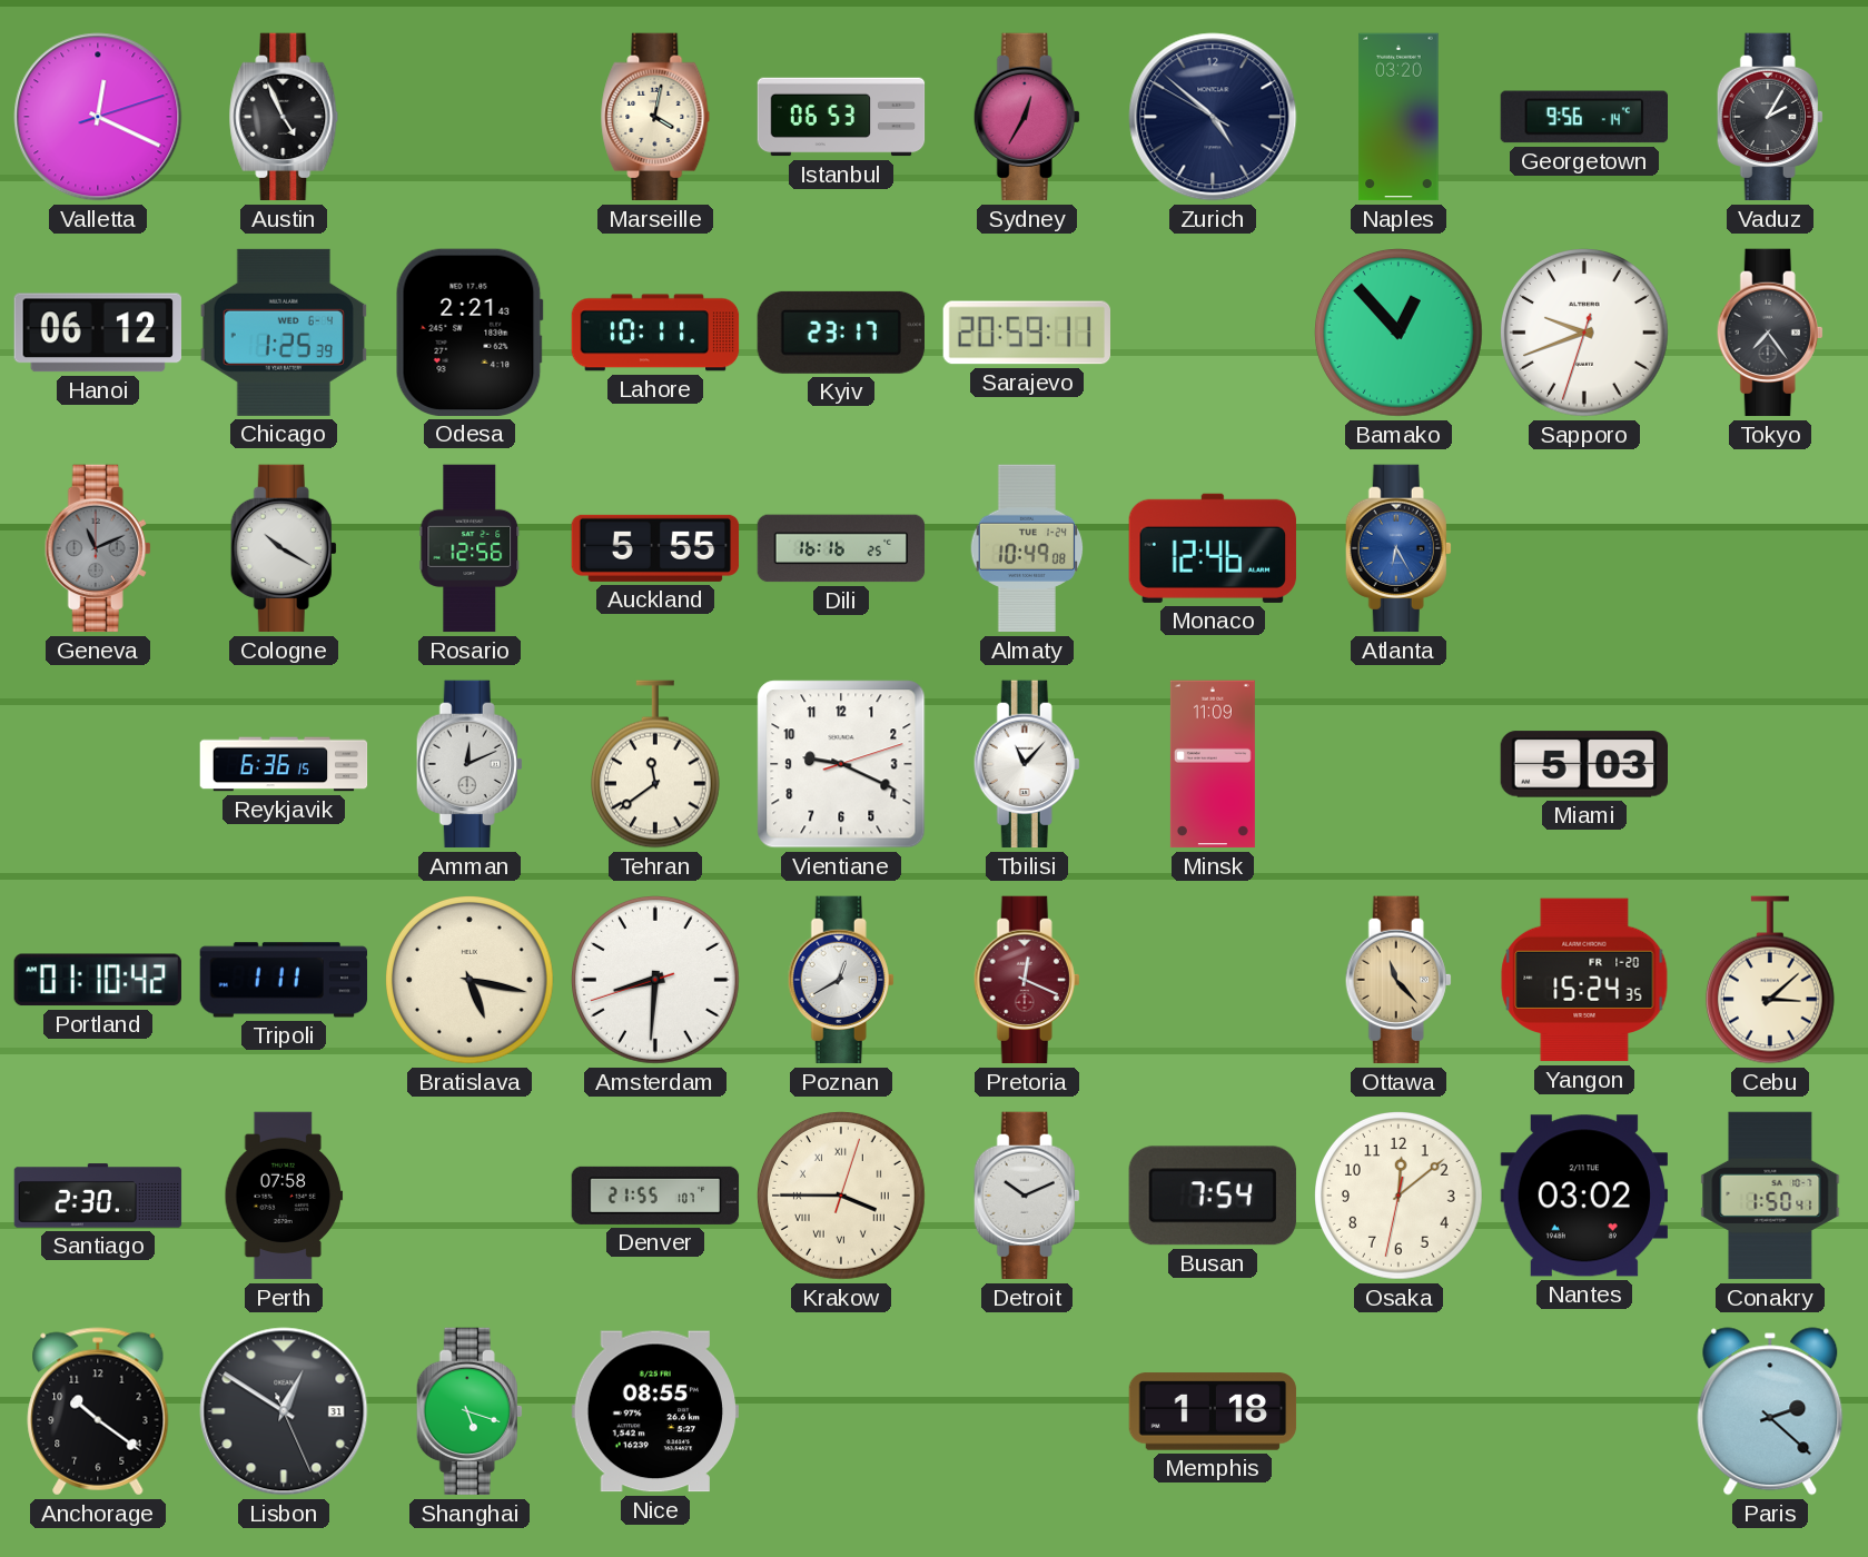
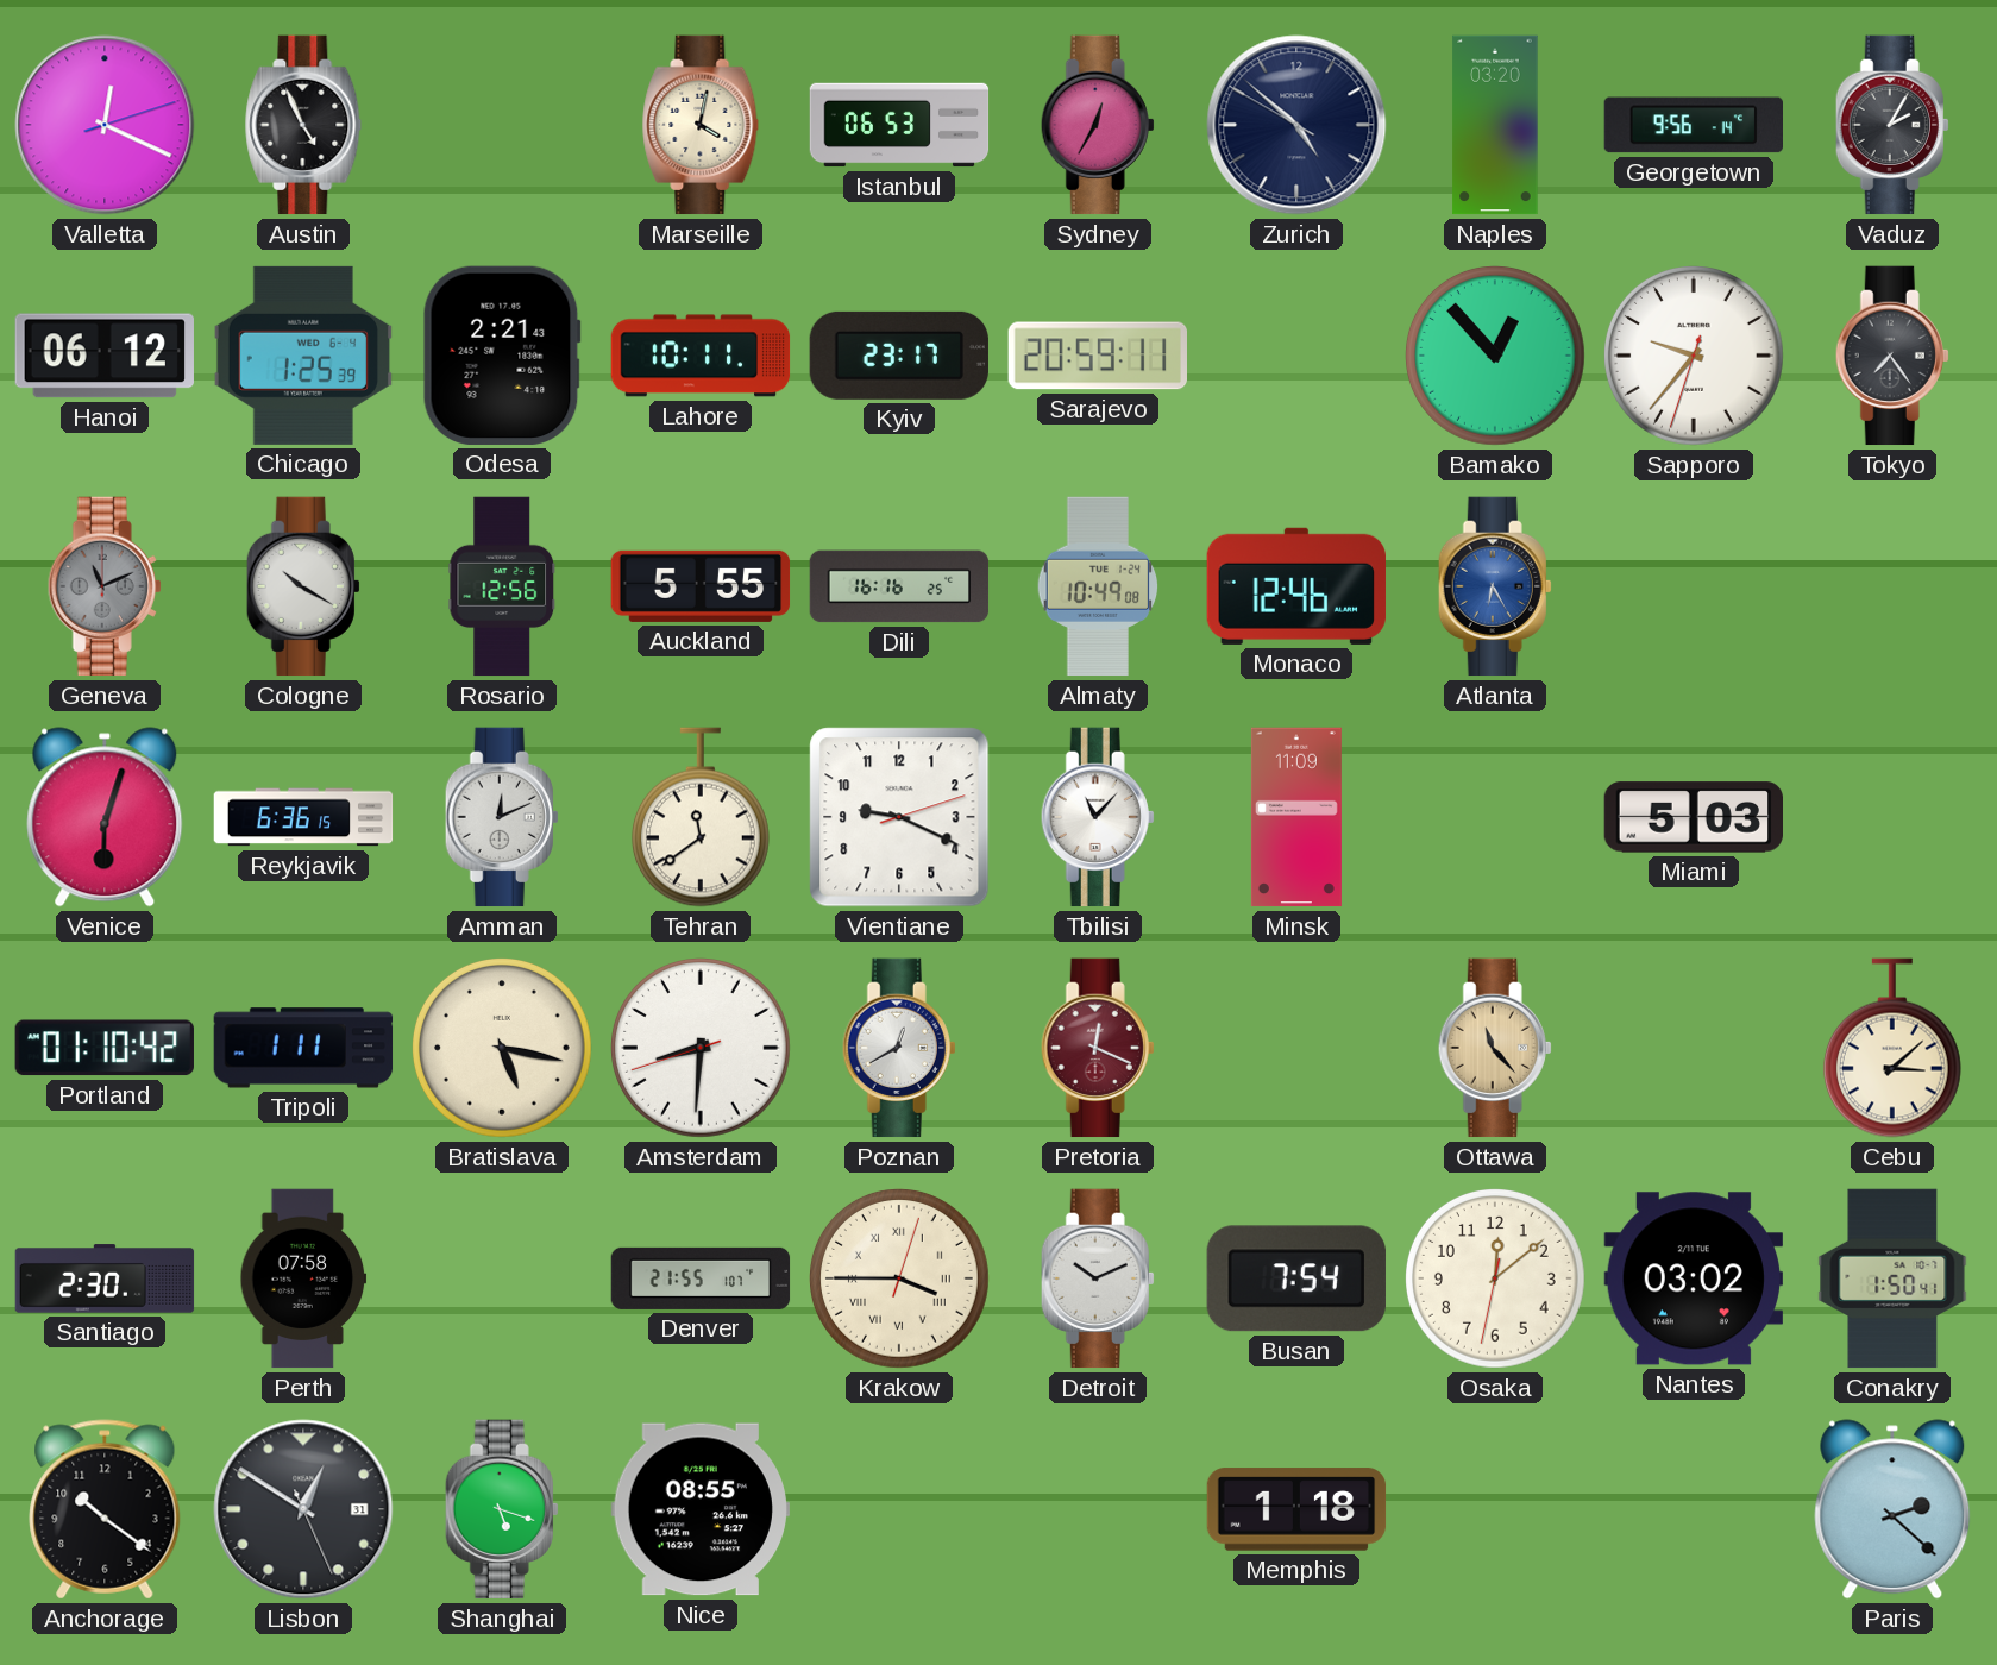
Sapporo: 9:41 -> 9:36
Venice: none -> 6:03
Yangon: 15:24 -> none
